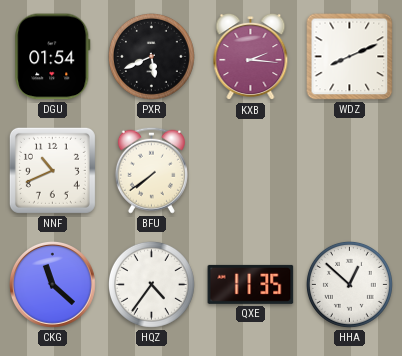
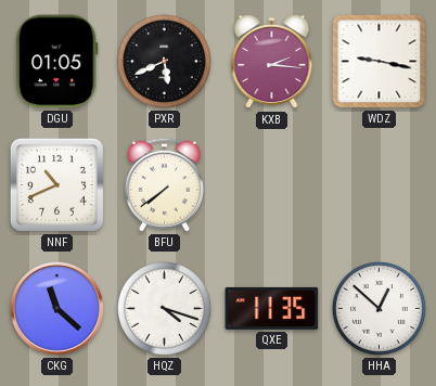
DGU: 01:54 -> 01:05
WDZ: 8:11 -> 9:17
HQZ: 4:36 -> 4:18
